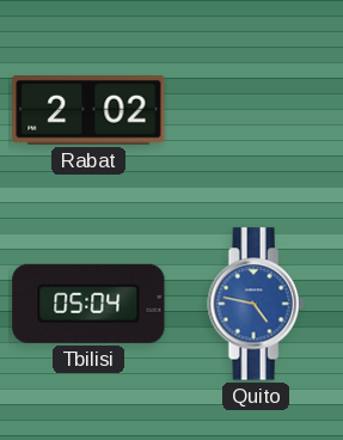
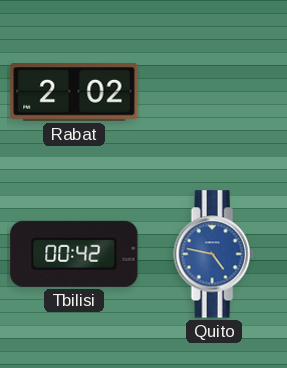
Tbilisi: 05:04 -> 00:42
